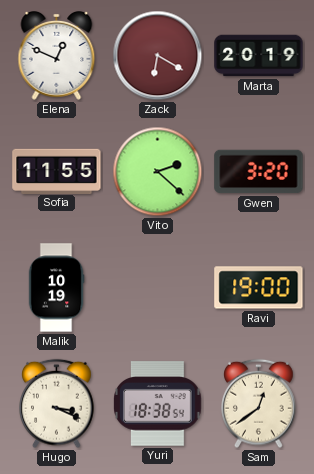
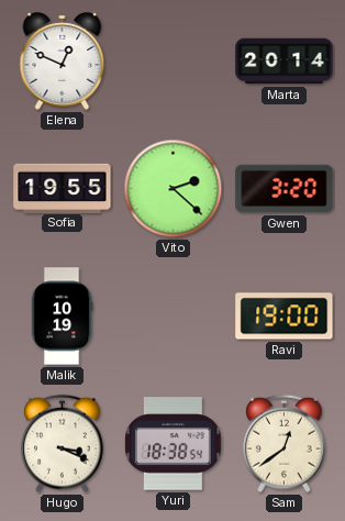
Zack: 6:20 -> none
Marta: 20:19 -> 20:14
Sofia: 11:55 -> 19:55
